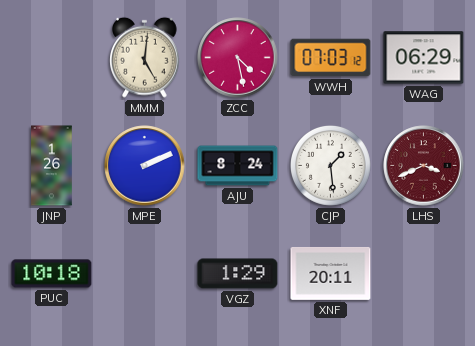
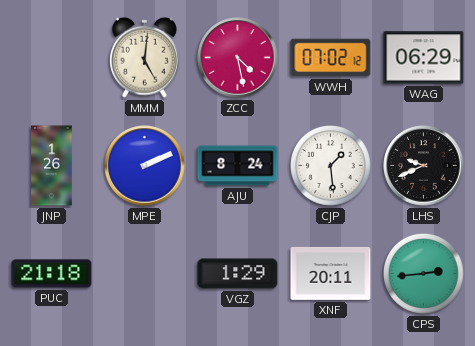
WWH: 07:03 -> 07:02
LHS: 3:41 -> 9:41
LHS dial: burgundy -> black
PUC: 10:18 -> 21:18
CPS: none -> 2:44
